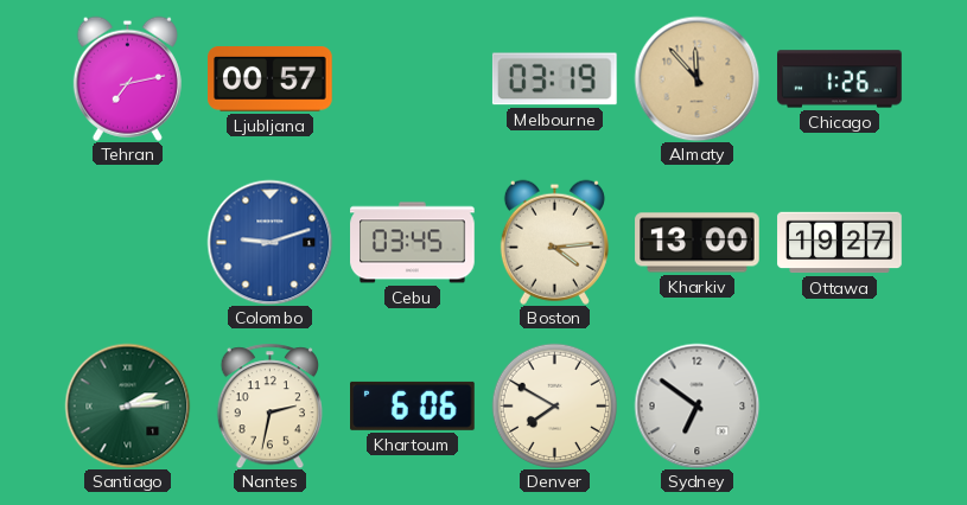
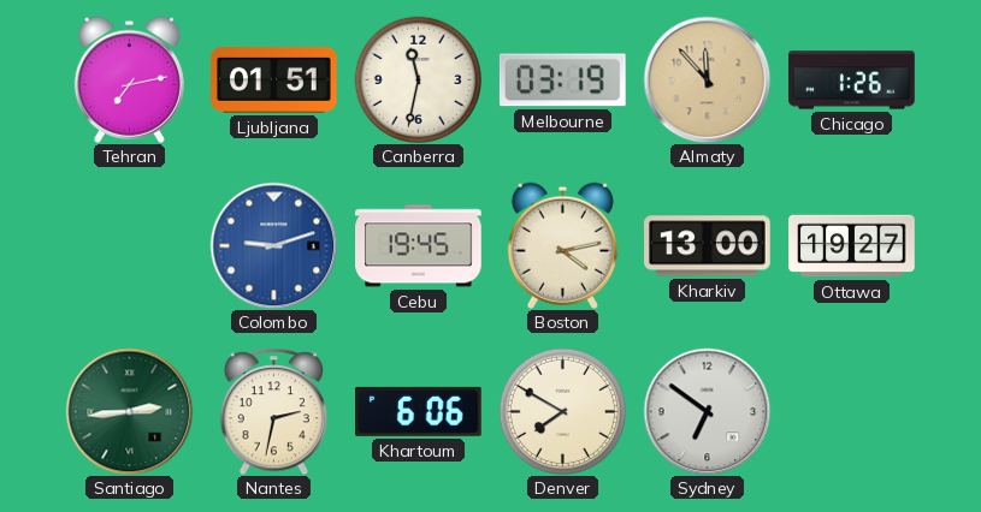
Ljubljana: 00:57 -> 01:51
Canberra: none -> 11:32
Cebu: 03:45 -> 19:45
Boston: 4:14 -> 4:13
Santiago: 2:14 -> 2:44
